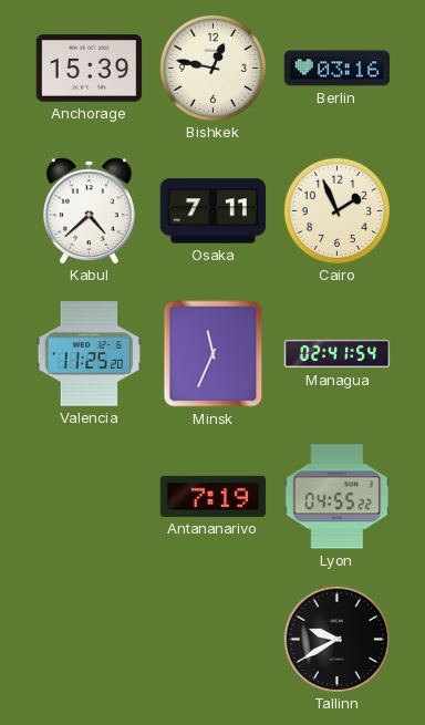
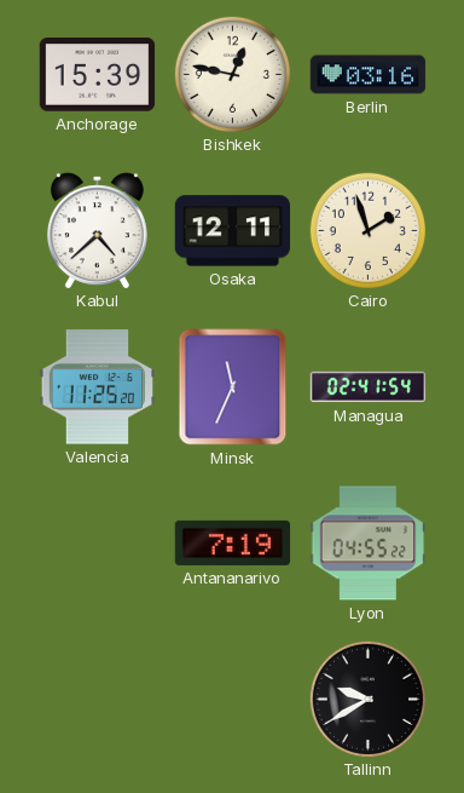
Osaka: 7:11 -> 12:11
Cairo: 1:56 -> 1:57
